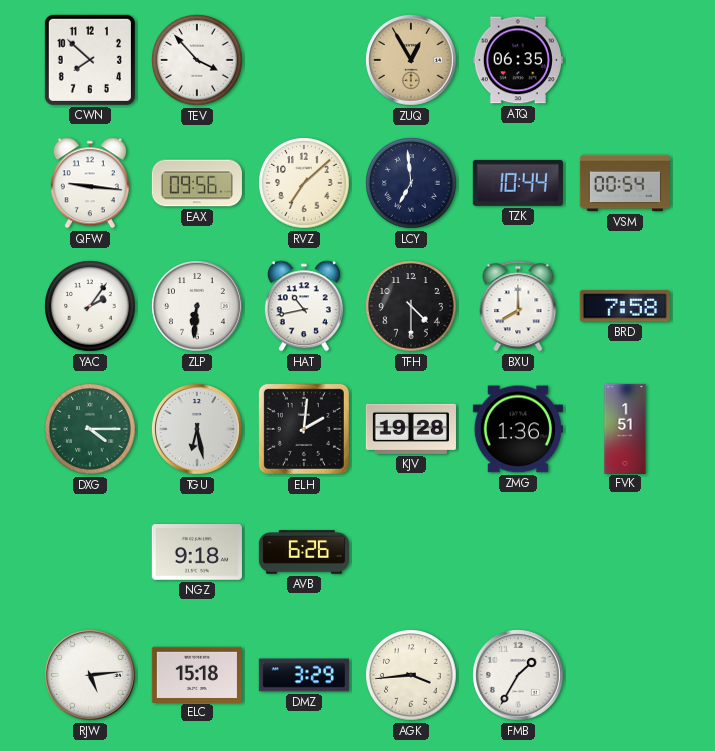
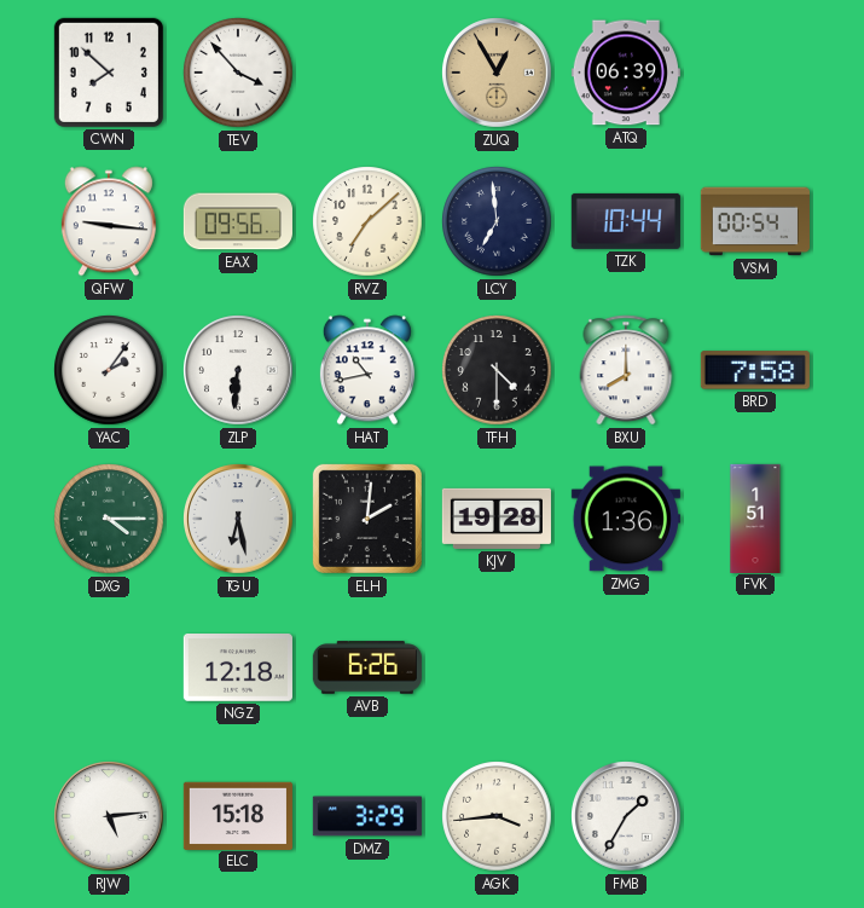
ATQ: 06:35 -> 06:39
NGZ: 9:18 -> 12:18
